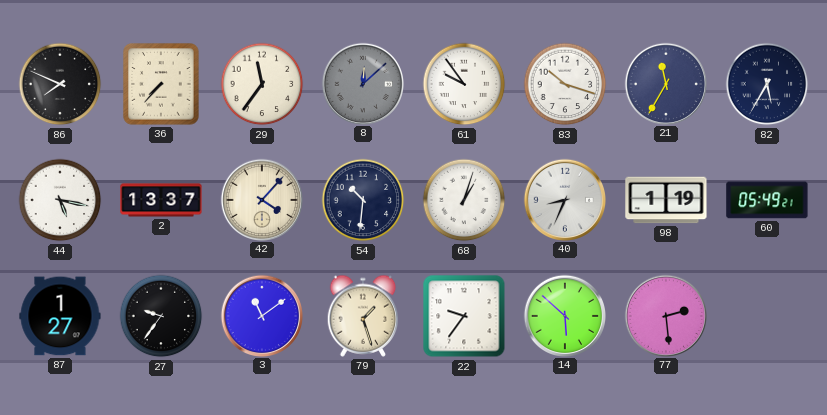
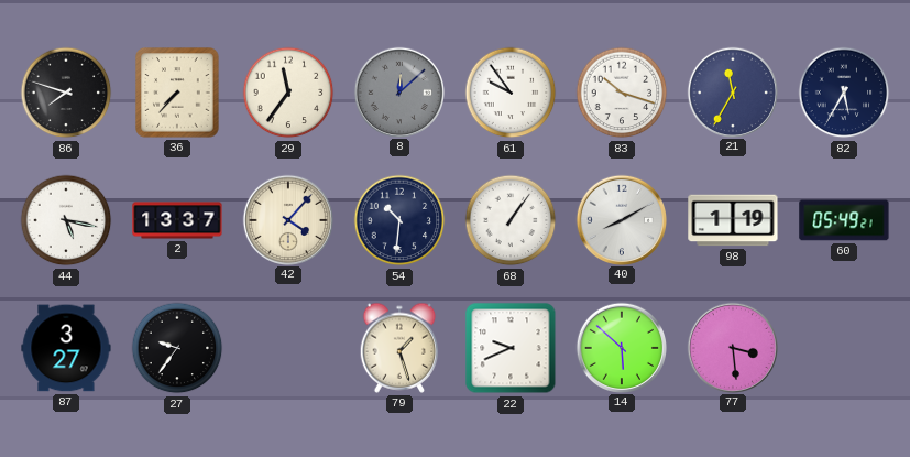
86: 7:49 -> 7:48
68: 1:03 -> 1:06
40: 8:34 -> 8:10
87: 1:27 -> 3:27
3: 11:09 -> none
22: 9:36 -> 9:41
77: 2:29 -> 3:29
